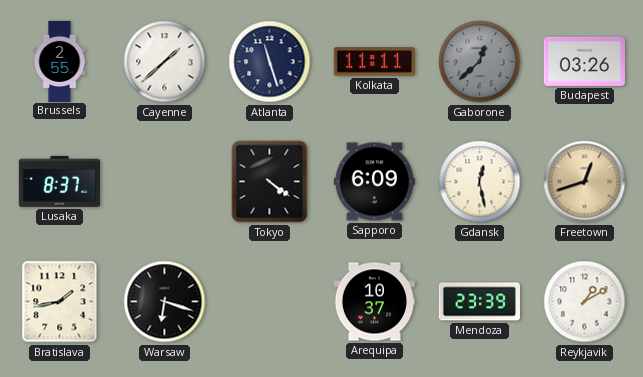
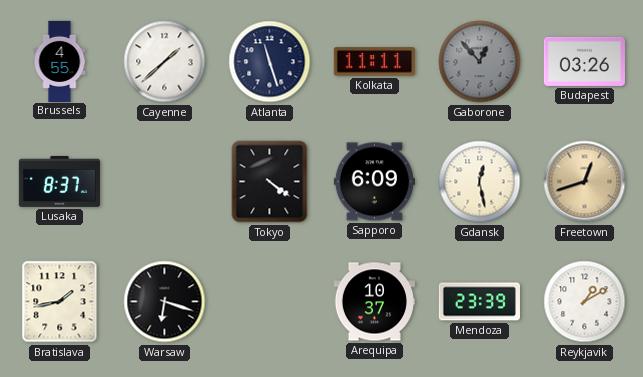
Brussels: 2:55 -> 4:55
Gaborone: 12:38 -> 12:53
